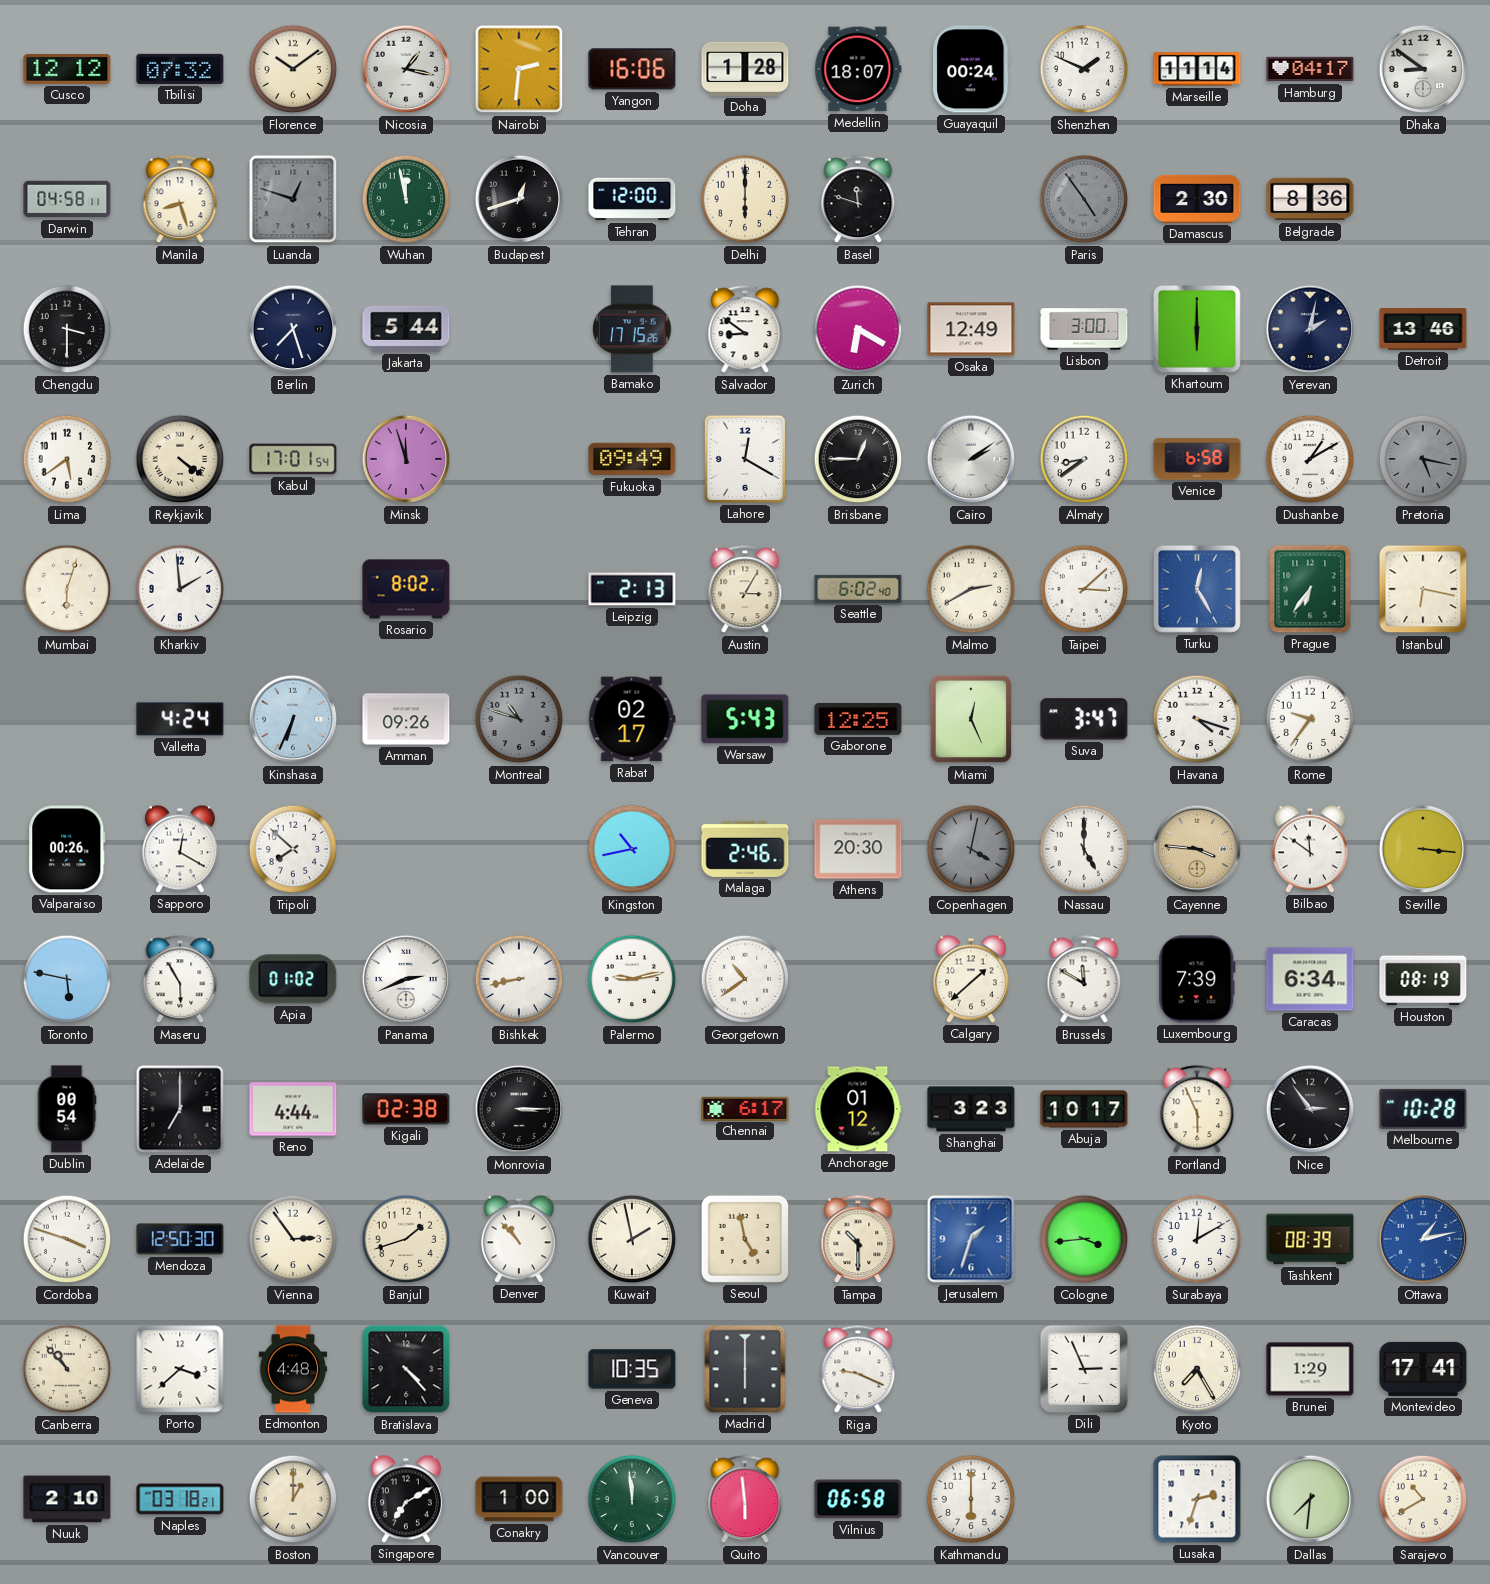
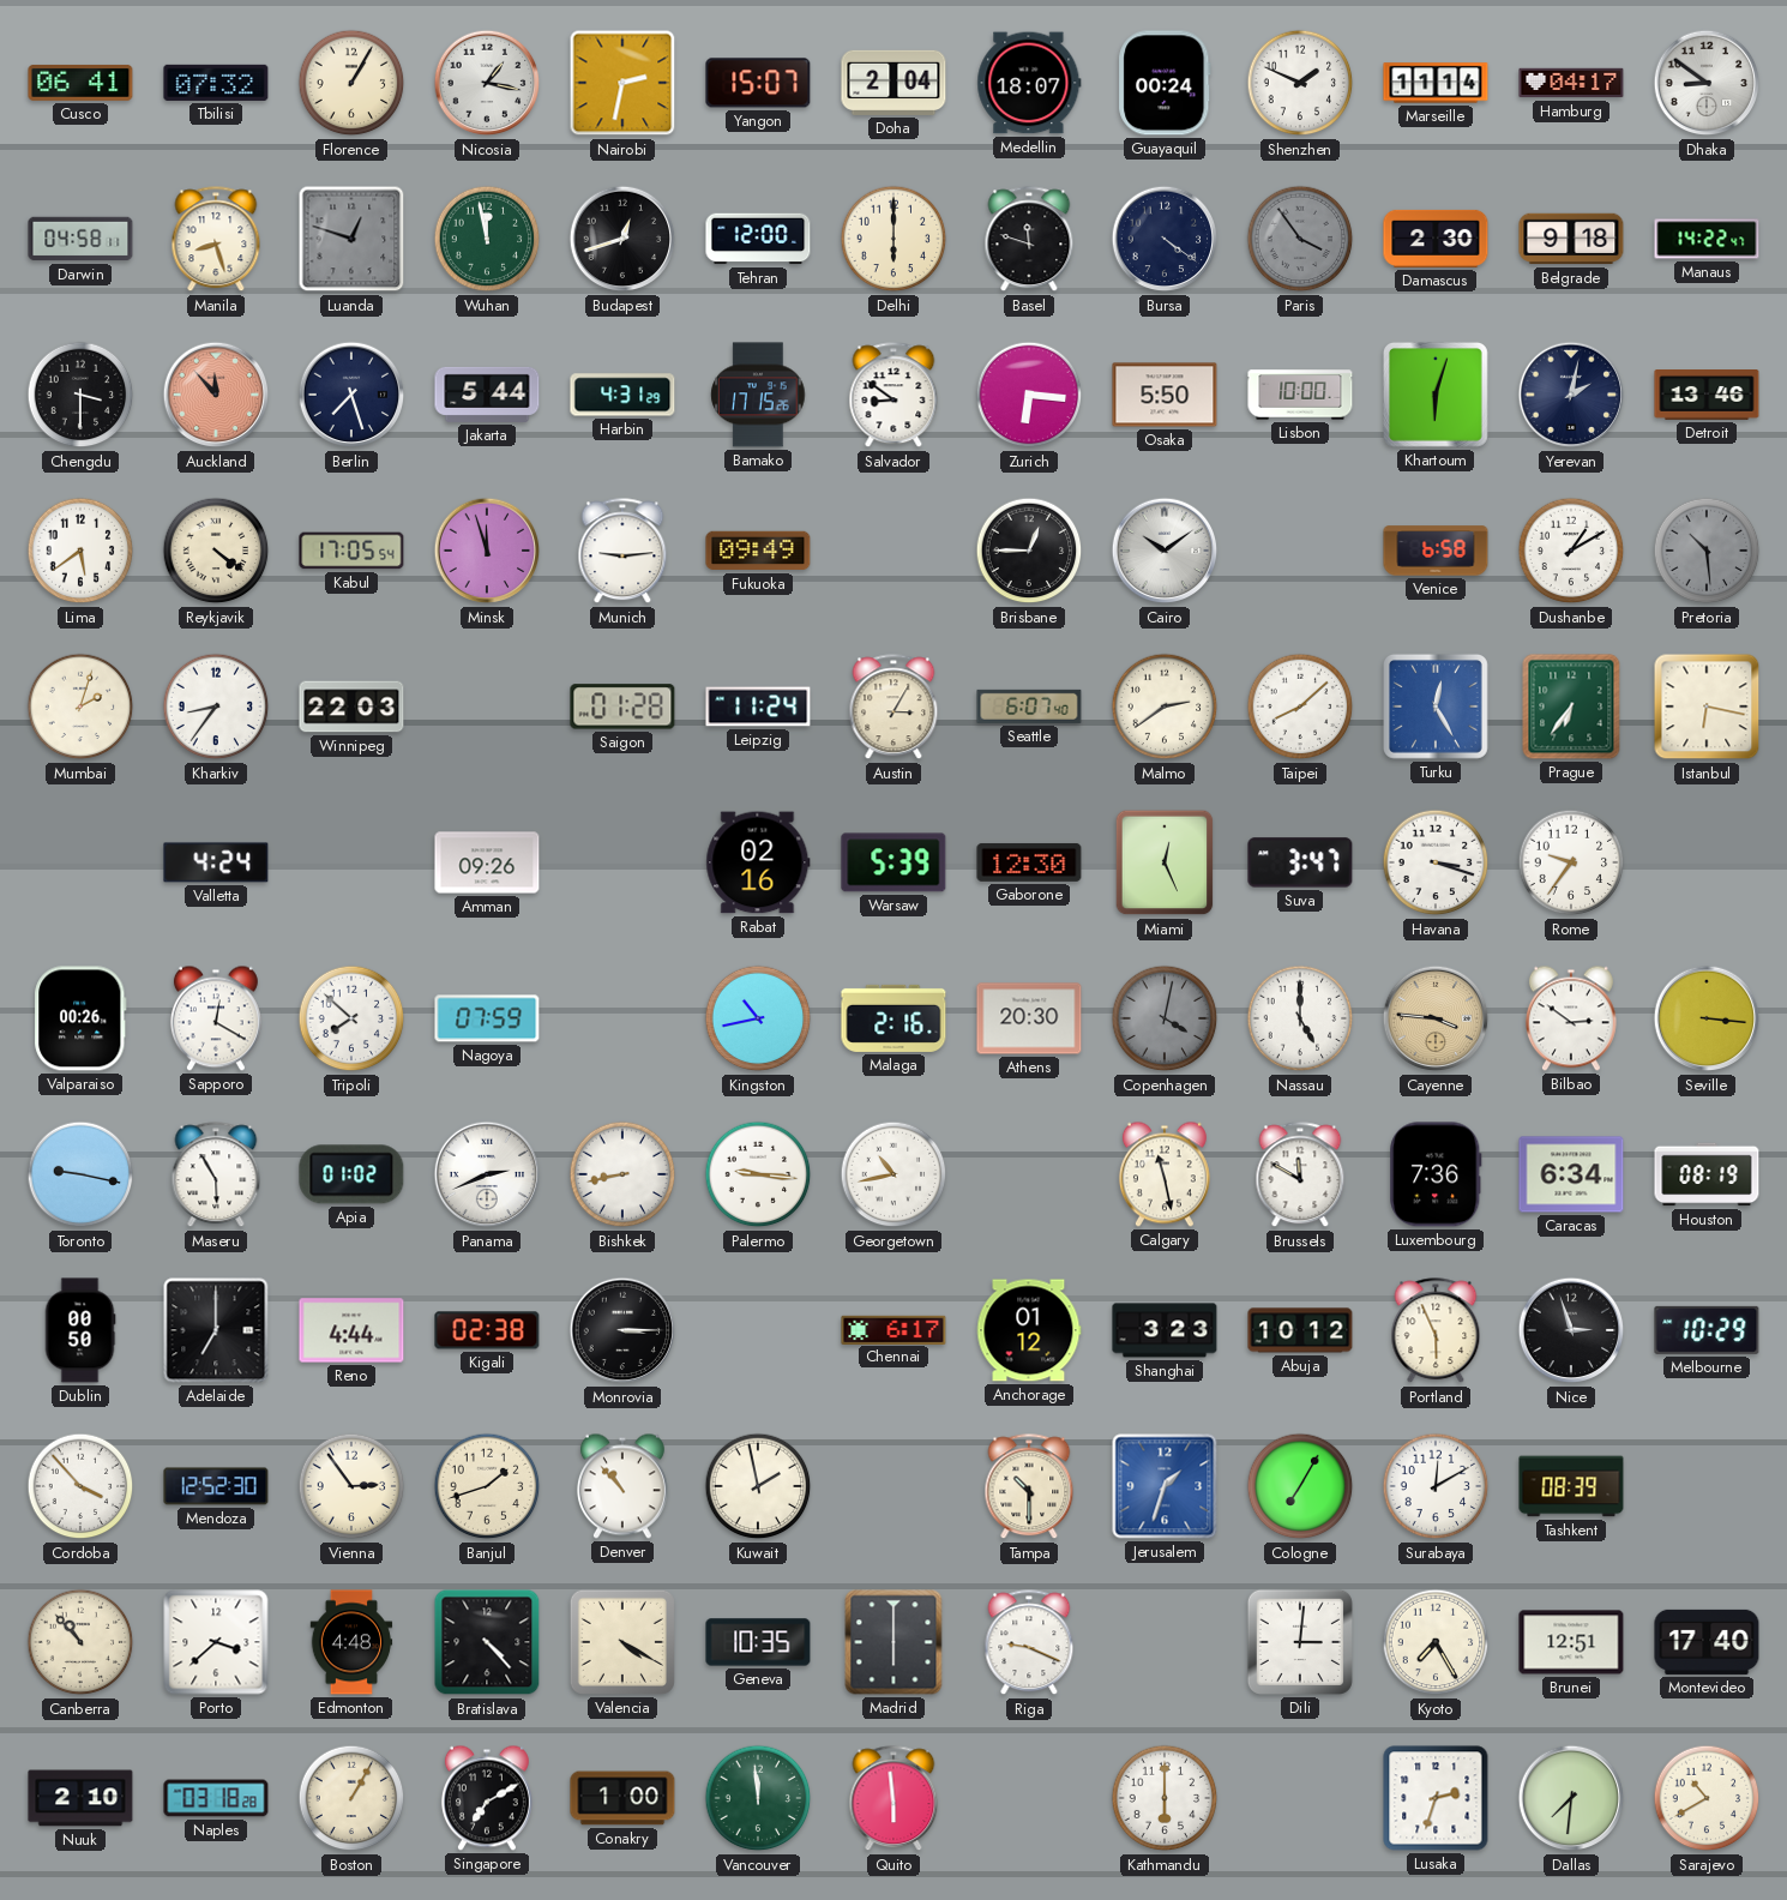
Cusco: 12:12 -> 06:41
Florence: 10:09 -> 1:05
Nairobi: 2:31 -> 2:32
Yangon: 16:06 -> 15:07
Doha: 1:28 -> 2:04
Bursa: none -> 4:21
Paris: 4:54 -> 3:54
Belgrade: 8:36 -> 9:18
Manaus: none -> 14:22
Auckland: none -> 11:53
Harbin: none -> 4:31
Zurich: 6:20 -> 6:16
Osaka: 12:49 -> 5:50
Lisbon: 3:00 -> 10:00
Khartoum: 6:00 -> 6:03
Kabul: 17:01 -> 17:05
Munich: none -> 9:14
Lahore: 12:20 -> none
Cairo: 2:09 -> 10:09
Almaty: 8:39 -> none
Pretoria: 5:17 -> 10:29
Mumbai: 6:03 -> 2:03
Kharkiv: 1:59 -> 8:36
Winnipeg: none -> 22:03
Rosario: 8:02 -> none
Saigon: none -> 01:28
Leipzig: 2:13 -> 11:24
Seattle: 6:02 -> 6:07
Malmo: 2:40 -> 2:39
Taipei: 3:08 -> 8:08
Kinshasa: 6:34 -> none
Montreal: 10:48 -> none
Rabat: 02:17 -> 02:16
Warsaw: 5:43 -> 5:39
Gaborone: 12:25 -> 12:30
Havana: 4:18 -> 3:18
Nagoya: none -> 07:59
Malaga: 2:46 -> 2:16
Bilbao: 11:51 -> 2:51
Toronto: 5:47 -> 9:17
Palermo: 9:13 -> 9:16
Georgetown: 10:39 -> 10:43
Calgary: 1:38 -> 11:28
Luxembourg: 7:39 -> 7:36
Dublin: 00:54 -> 00:50
Abuja: 10:17 -> 10:12
Nice: 2:54 -> 2:57
Melbourne: 10:28 -> 10:29
Cordoba: 3:48 -> 3:53
Mendoza: 12:50 -> 12:52
Seoul: 4:58 -> none
Cologne: 3:44 -> 7:05
Ottawa: 1:13 -> none
Valencia: none -> 4:20
Dili: 2:56 -> 3:01
Brunei: 1:29 -> 12:51
Montevideo: 17:41 -> 17:40
Naples: 03:18:21 -> 03:18:28
Boston: 1:00 -> 1:05
Vilnius: 06:58 -> none
